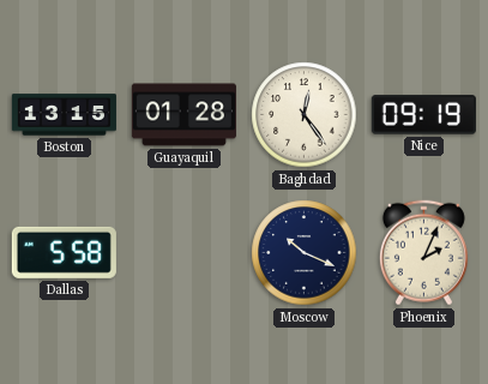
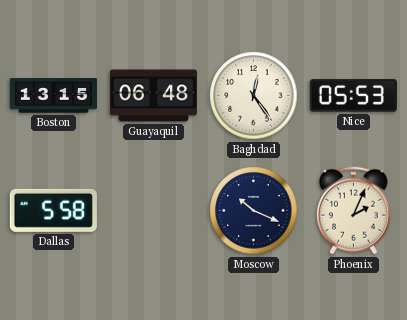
Guayaquil: 01:28 -> 06:48
Nice: 09:19 -> 05:53
